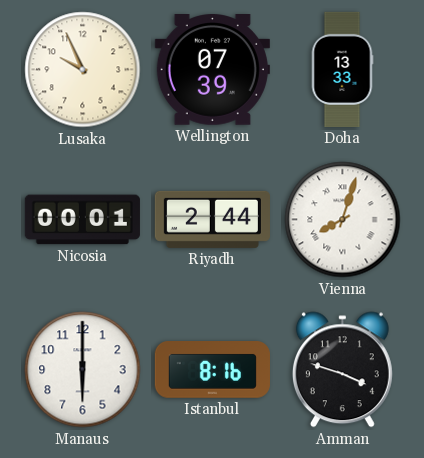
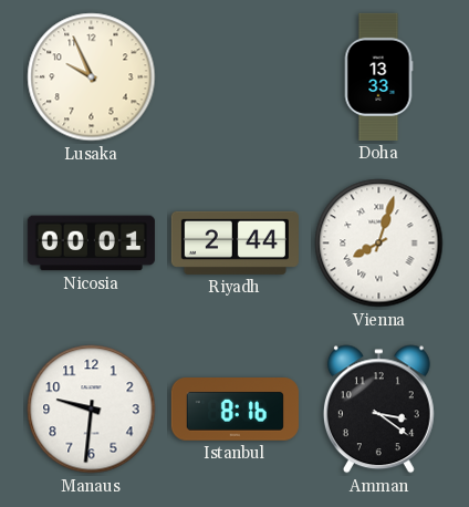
Wellington: 07:39 -> none
Manaus: 6:00 -> 9:31
Amman: 3:48 -> 3:21
